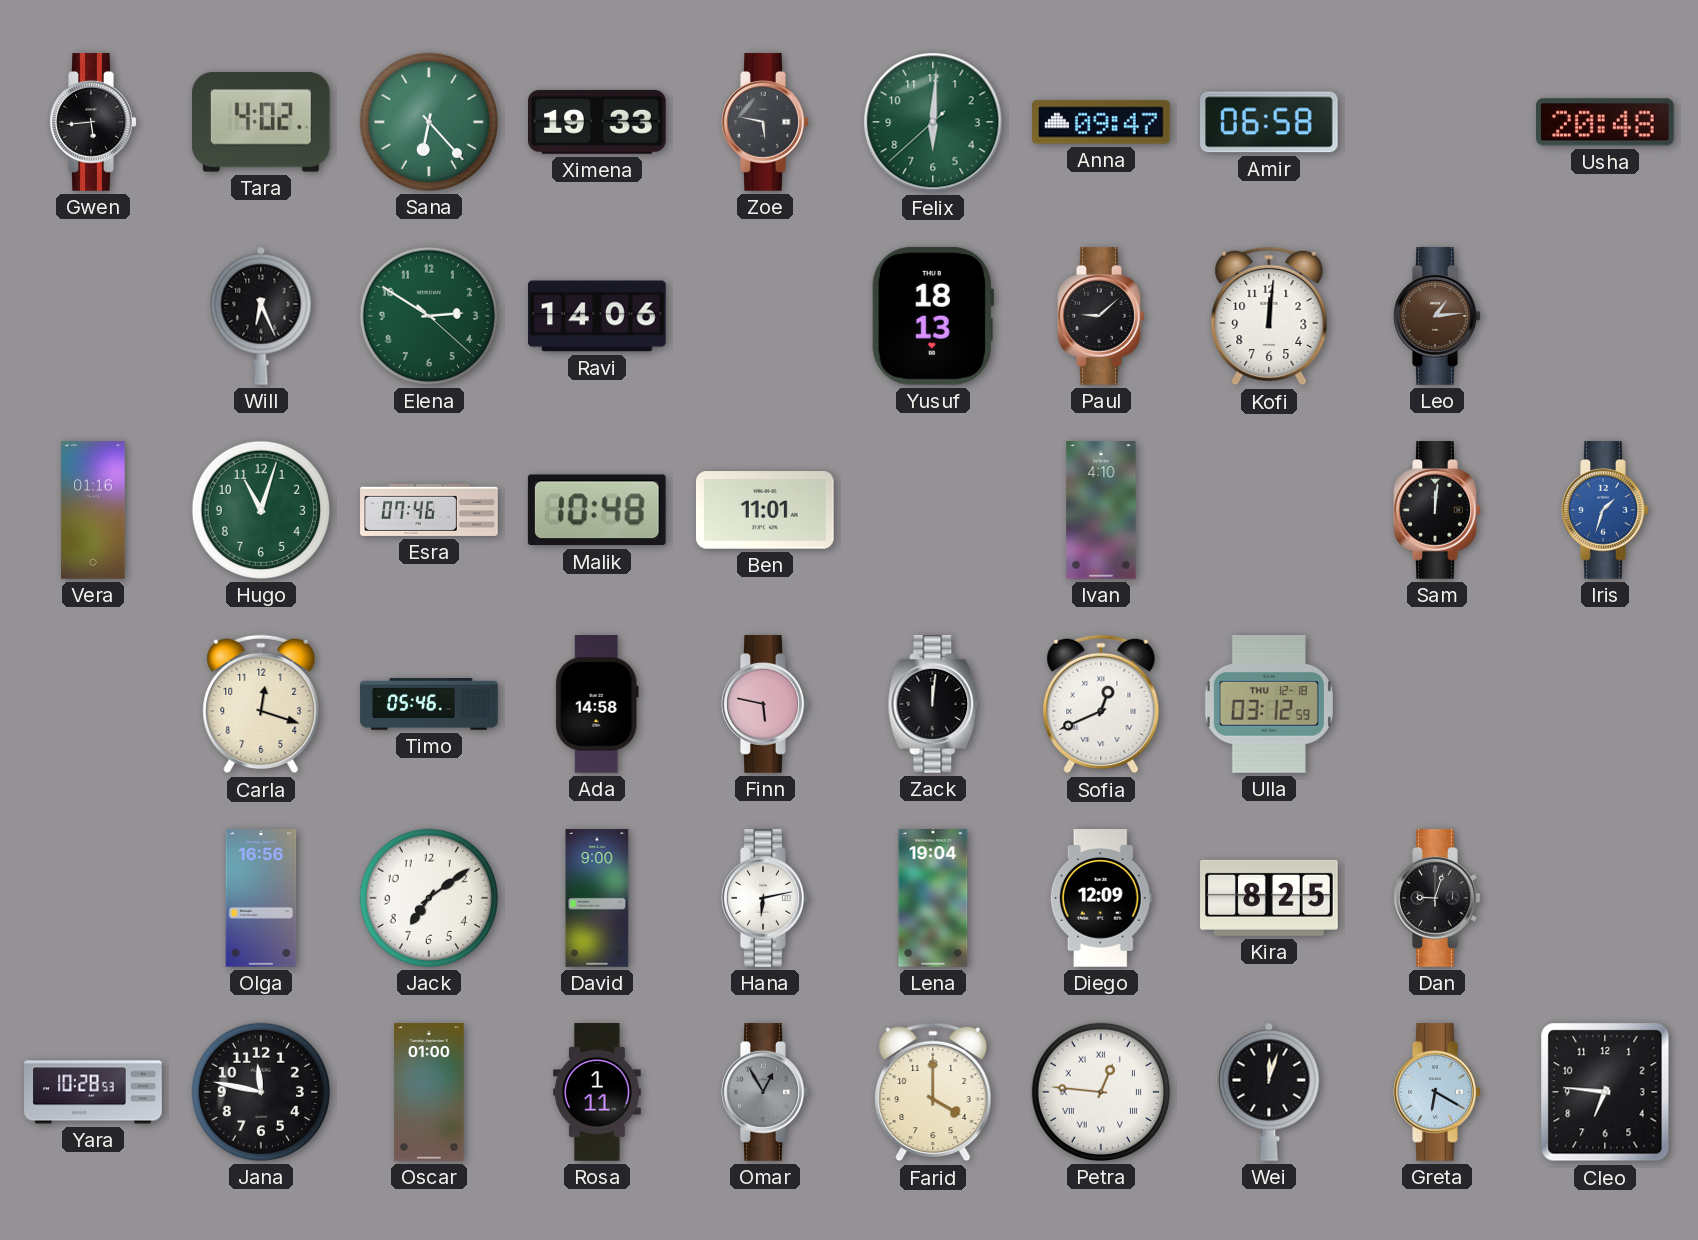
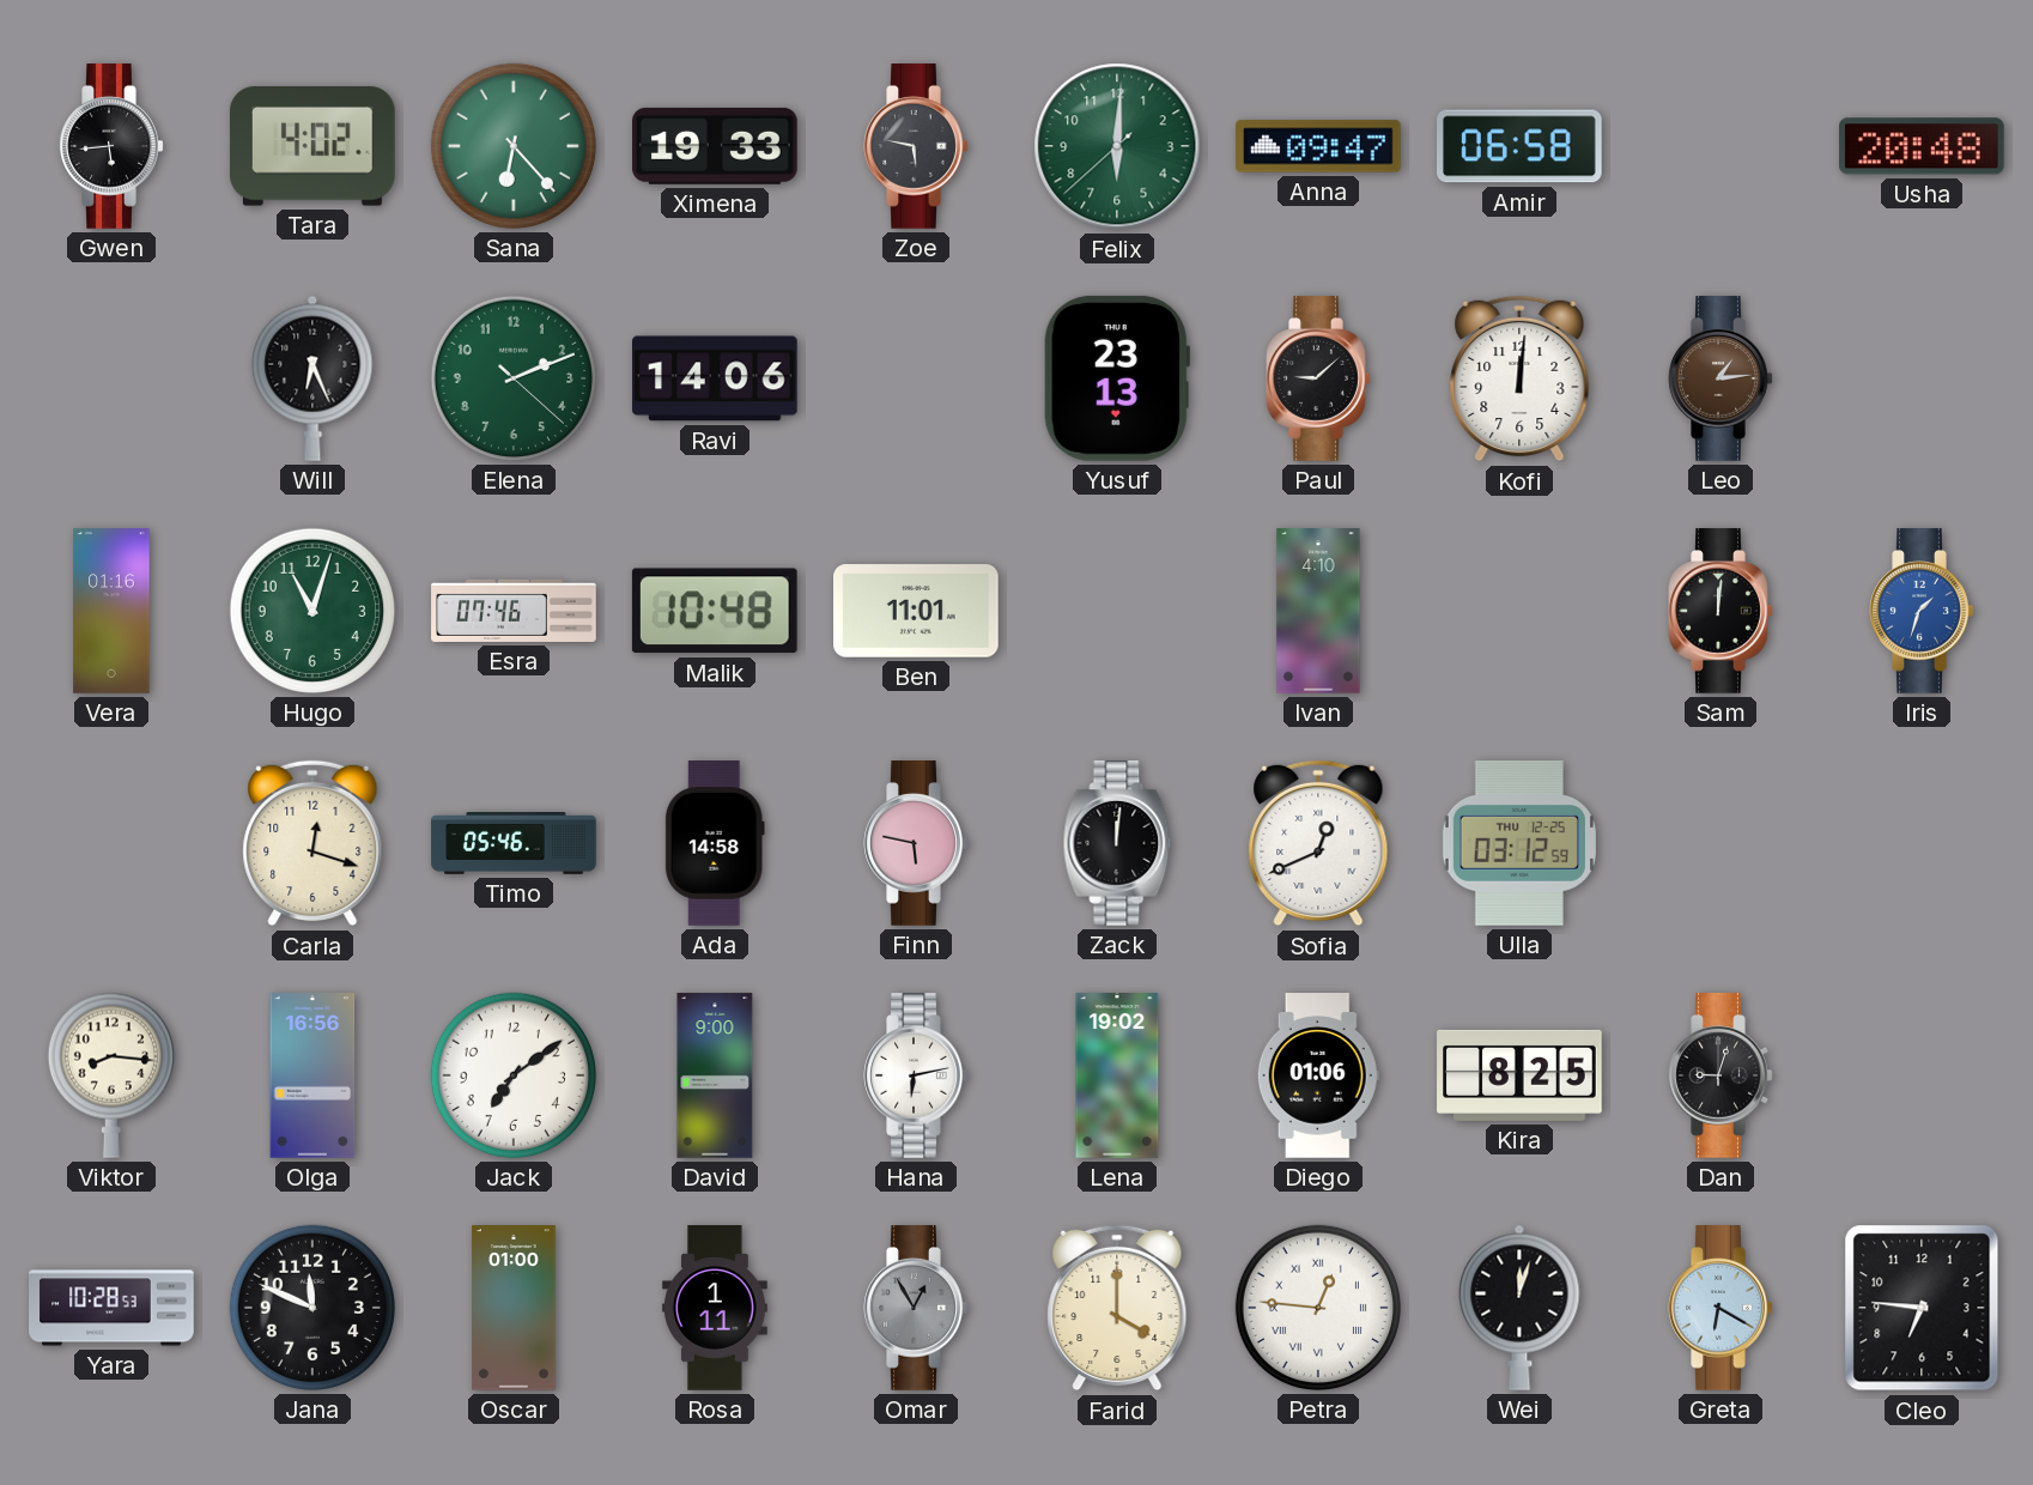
Elena: 2:50 -> 2:11
Yusuf: 18:13 -> 23:13
Ulla date: THU 12-18 -> THU 12-25
Viktor: none -> 8:16
Lena: 19:04 -> 19:02
Diego: 12:09 -> 01:06
Jana: 11:47 -> 11:49
